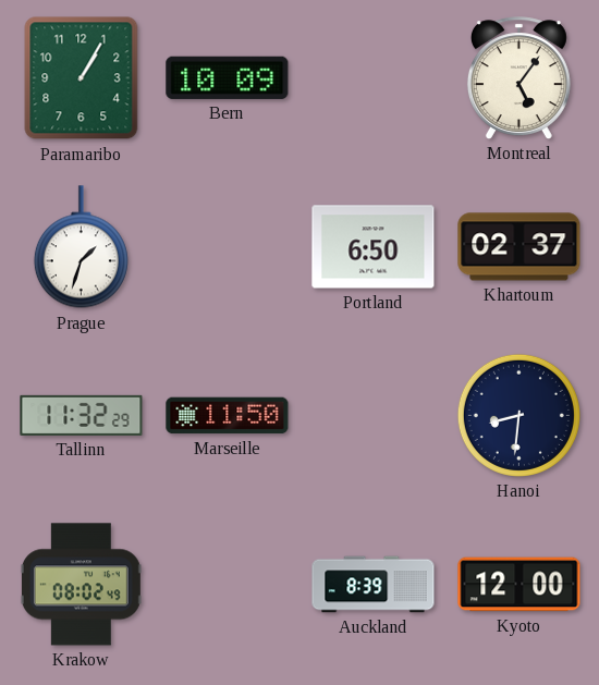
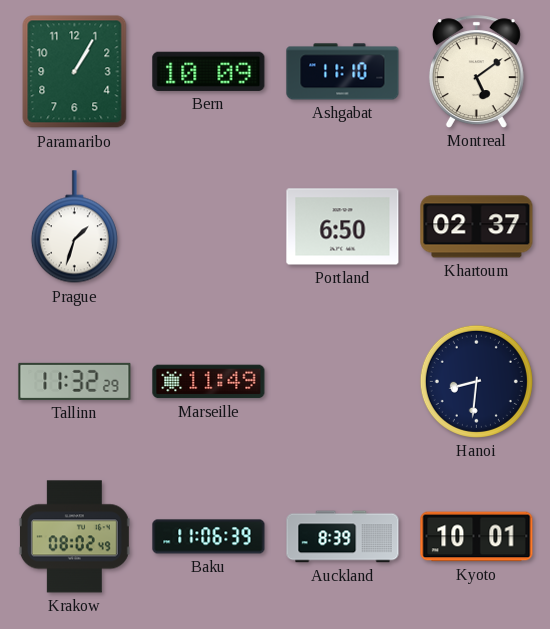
Ashgabat: none -> 11:10
Montreal: 5:06 -> 5:09
Marseille: 11:50 -> 11:49
Baku: none -> 11:06
Kyoto: 12:00 -> 10:01
